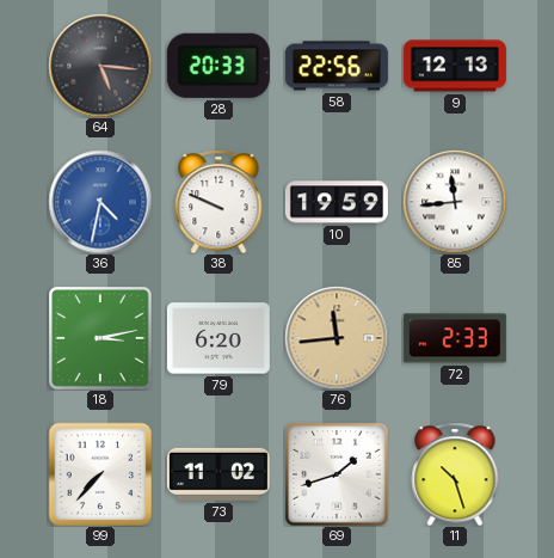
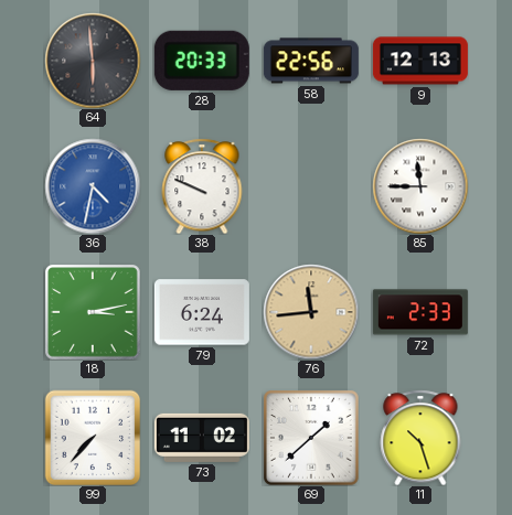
64: 5:16 -> 5:59
10: 19:59 -> none
85: 11:44 -> 11:45
79: 6:20 -> 6:24
69: 1:42 -> 1:38
